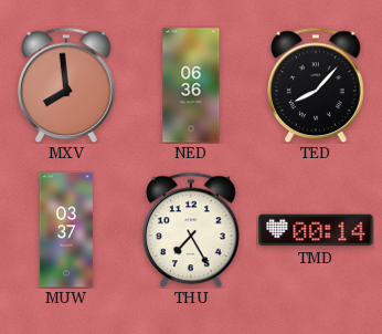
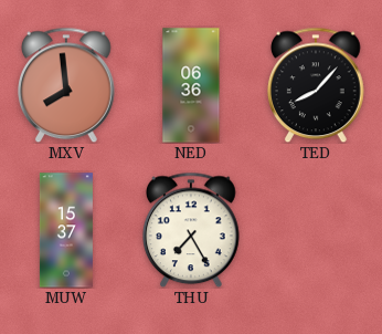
MUW: 03:37 -> 15:37
TMD: 00:14 -> none
